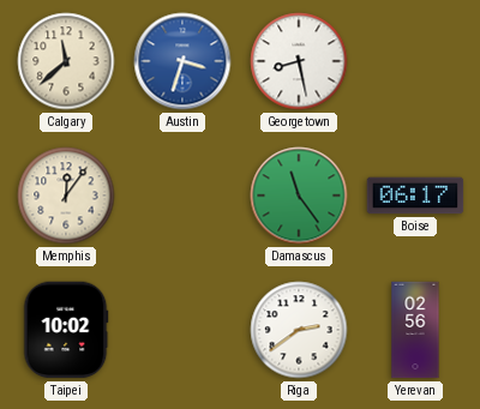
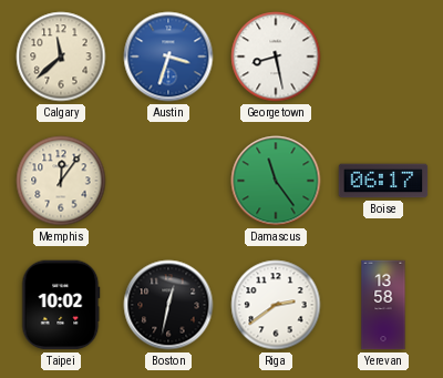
Boston: none -> 12:32
Yerevan: 02:56 -> 13:58
